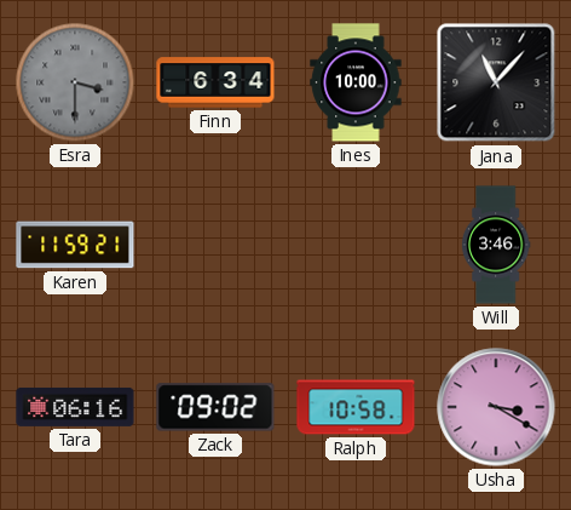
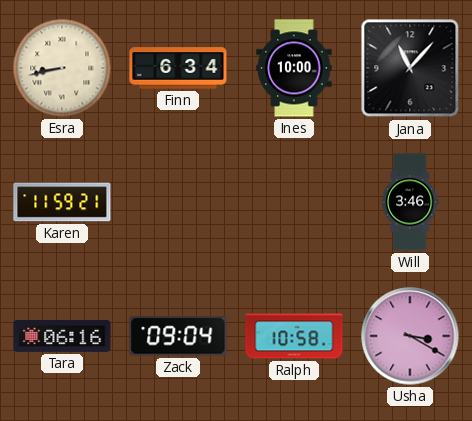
Esra: 3:30 -> 8:43
Esra dial: grey -> cream
Zack: 09:02 -> 09:04
